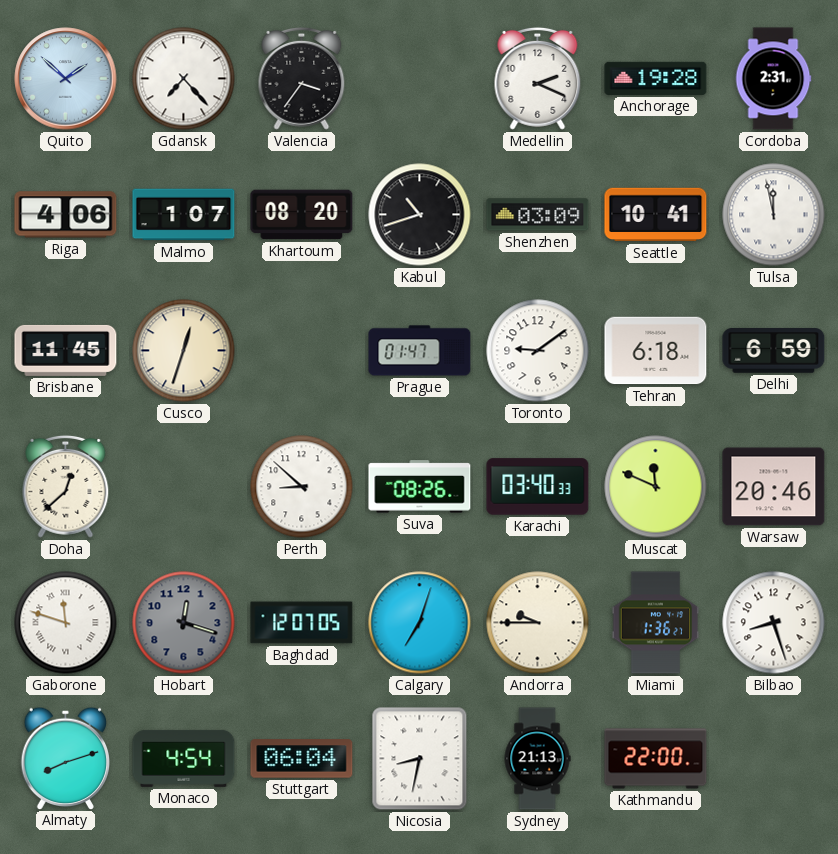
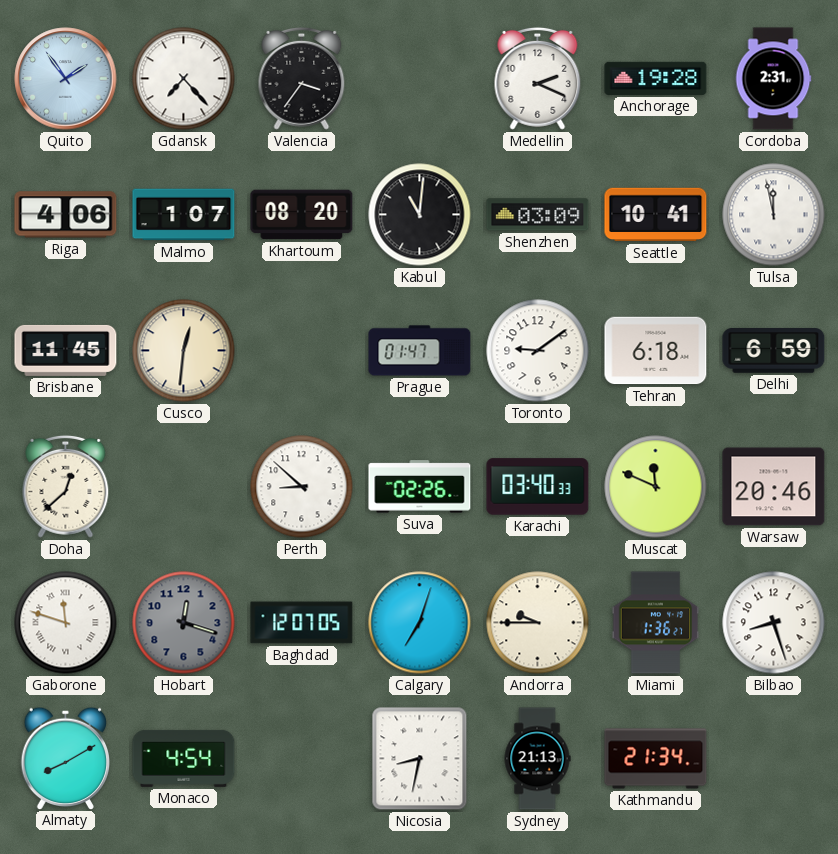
Quito: 1:52 -> 1:54
Kabul: 10:42 -> 11:01
Cusco: 12:33 -> 12:31
Suva: 08:26 -> 02:26
Almaty: 8:12 -> 8:10
Stuttgart: 06:04 -> none
Kathmandu: 22:00 -> 21:34
